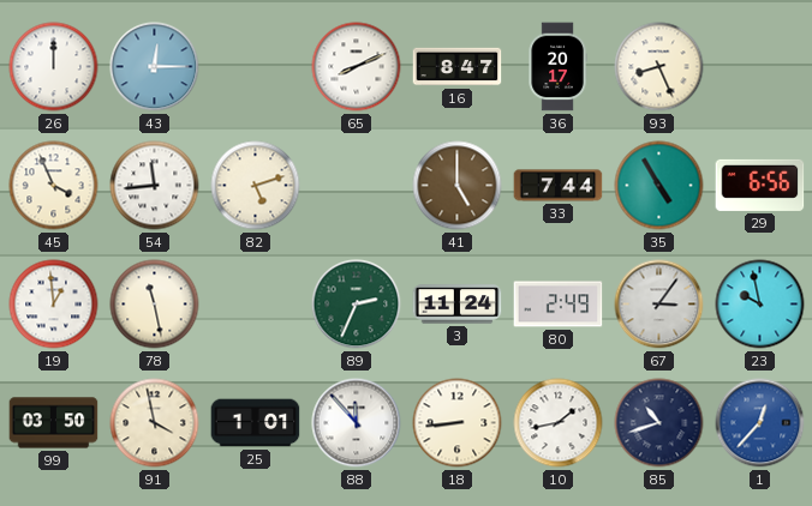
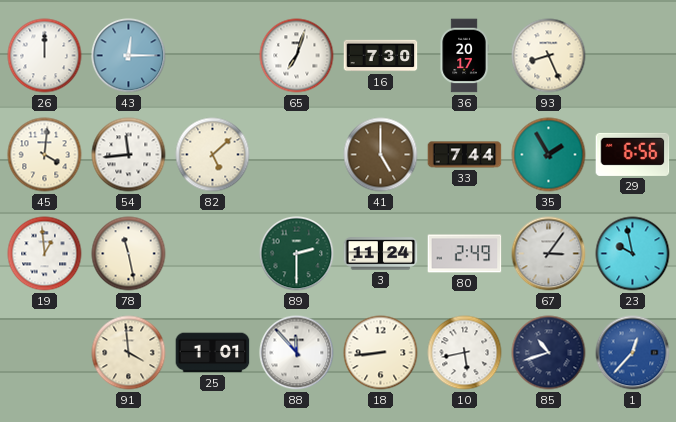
65: 8:11 -> 7:03
16: 8:47 -> 7:30
45: 3:56 -> 4:01
82: 5:12 -> 5:08
35: 4:55 -> 1:55
89: 2:34 -> 2:30
99: 03:50 -> none
91: 3:58 -> 3:59
10: 1:43 -> 5:43
